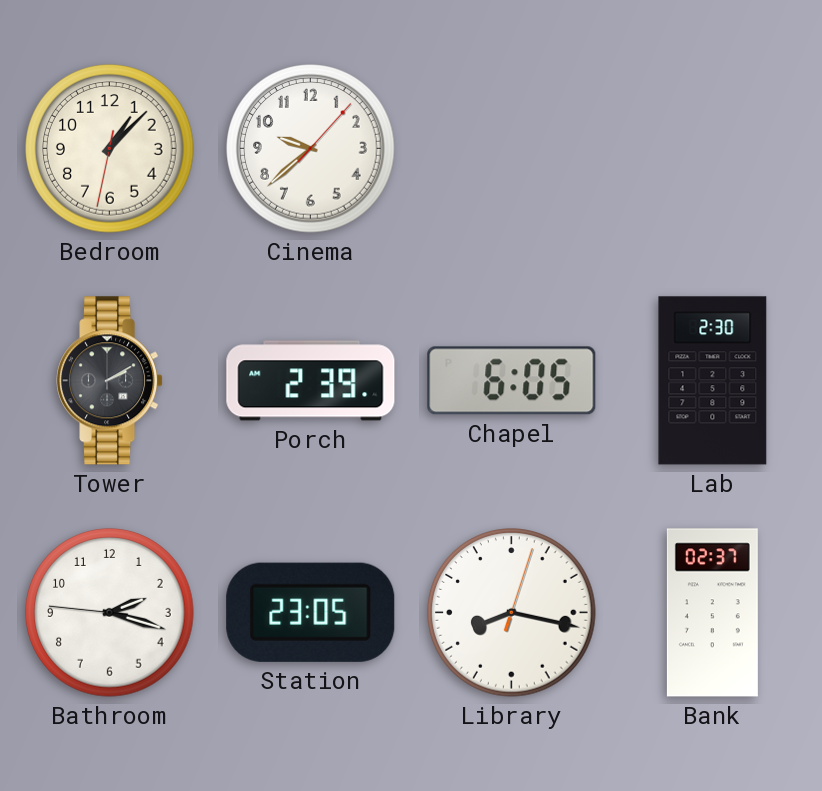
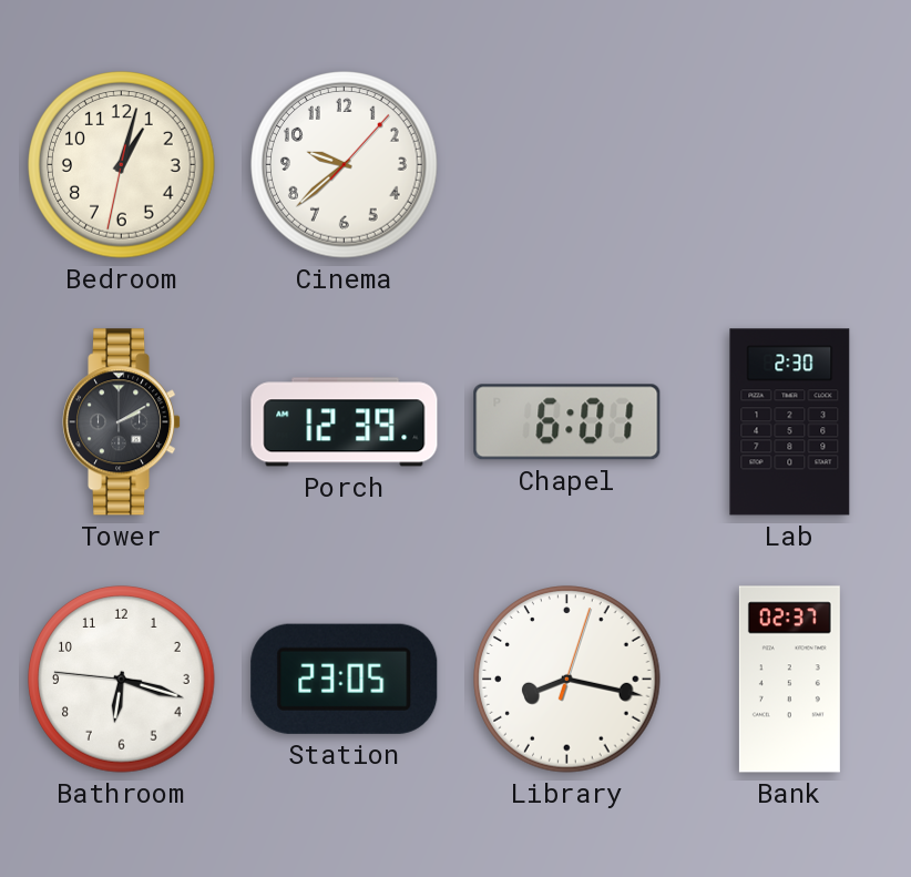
Bedroom: 1:07 -> 1:02
Porch: 2:39 -> 12:39
Chapel: 6:05 -> 6:01
Bathroom: 2:17 -> 6:17
